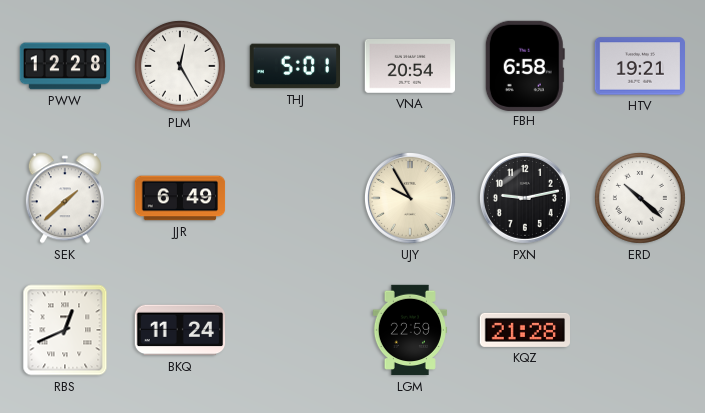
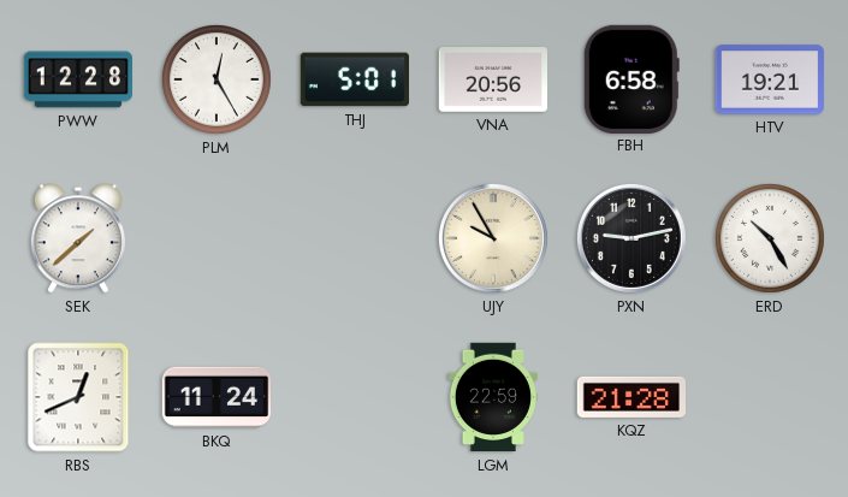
VNA: 20:54 -> 20:56
JJR: 6:49 -> none
ERD: 10:22 -> 10:25
